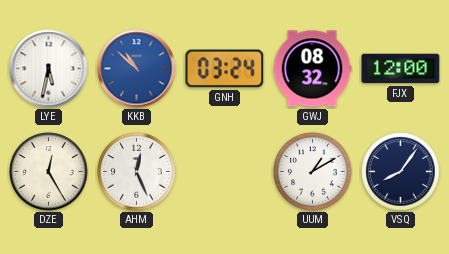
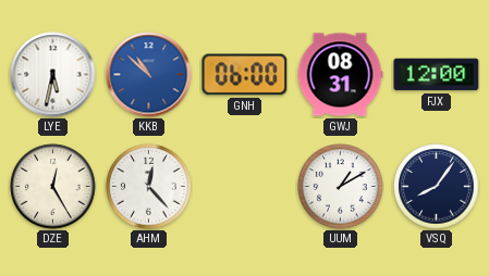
GNH: 03:24 -> 06:00
GWJ: 08:32 -> 08:31
AHM: 12:26 -> 12:23
